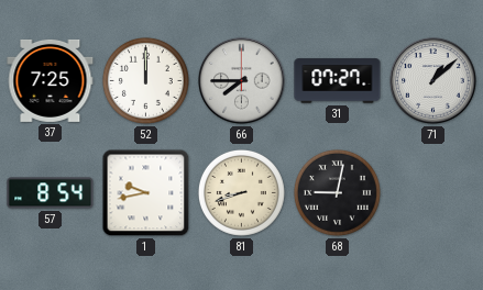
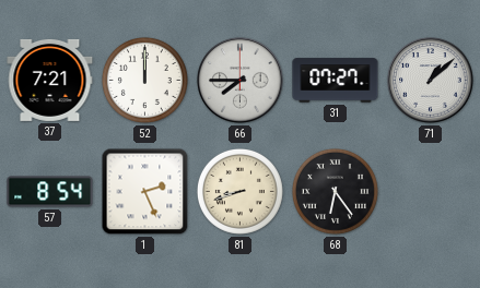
37: 7:25 -> 7:21
1: 9:43 -> 2:26
68: 9:02 -> 6:24
